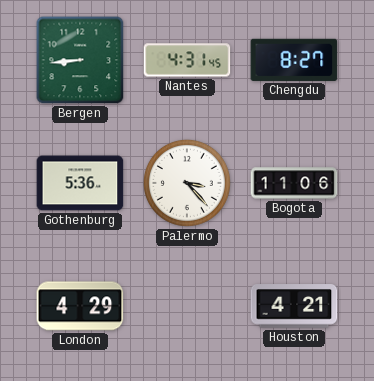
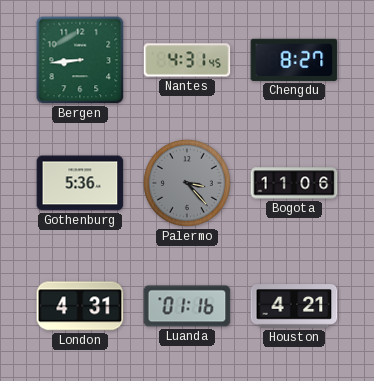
Palermo dial: white -> grey
London: 4:29 -> 4:31
Luanda: none -> 01:16
